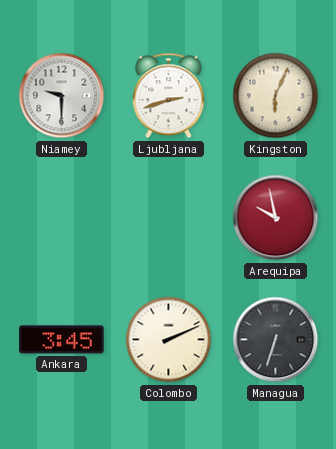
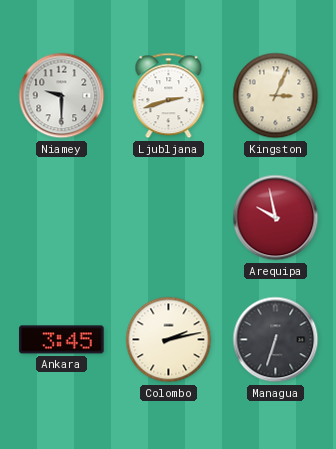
Kingston: 6:04 -> 3:04
Colombo: 2:11 -> 2:13
